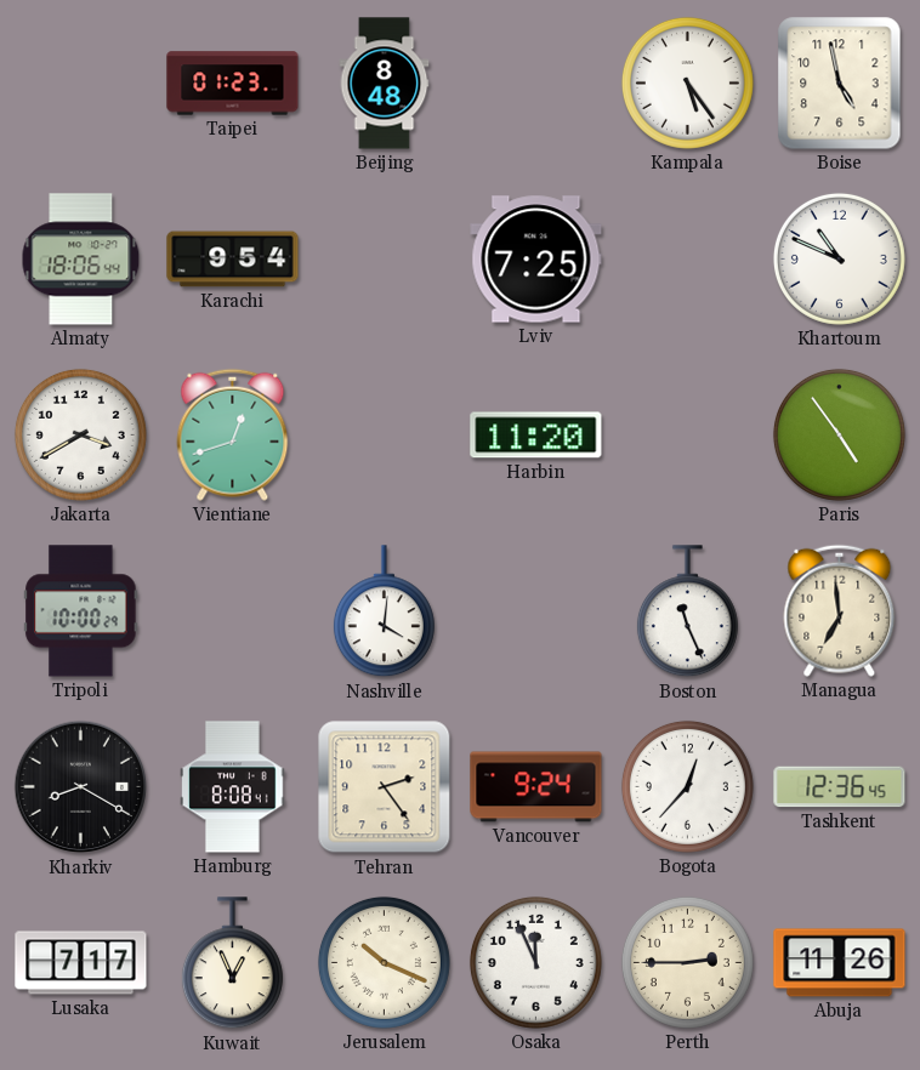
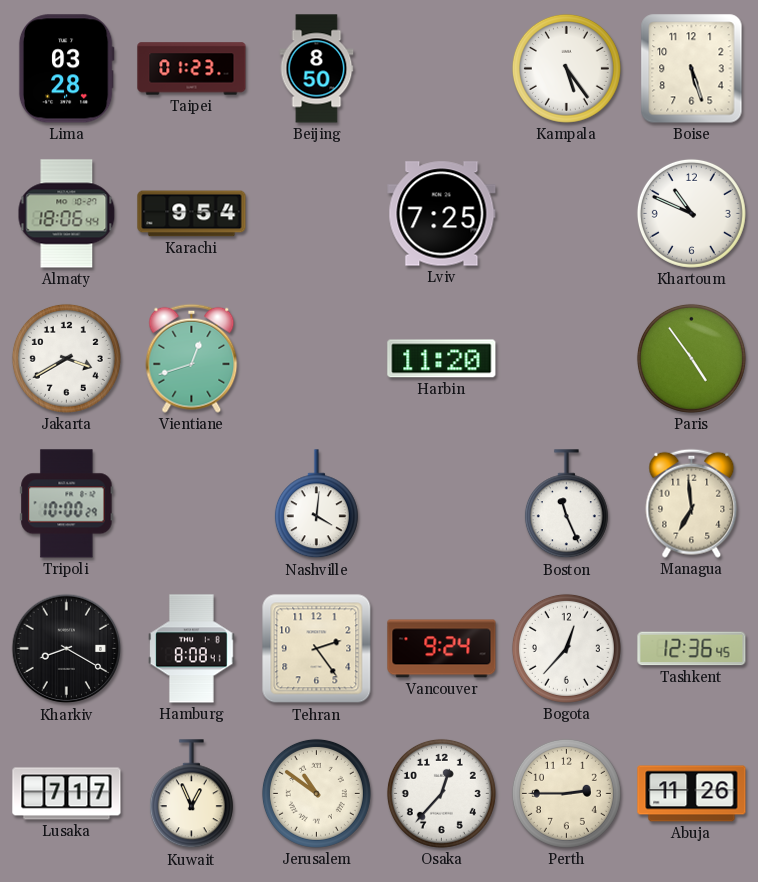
Lima: none -> 03:28
Beijing: 8:48 -> 8:50
Boise: 4:58 -> 5:27
Jerusalem: 10:19 -> 10:51
Osaka: 11:56 -> 12:37
